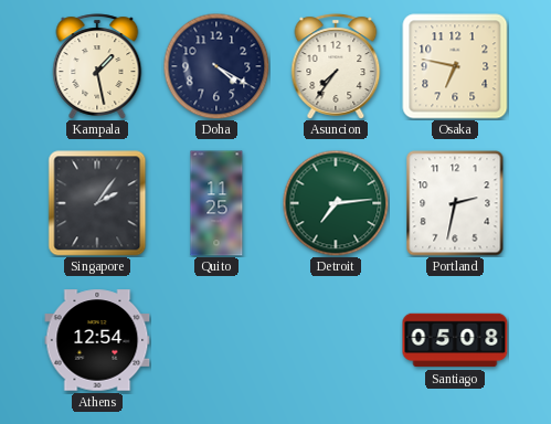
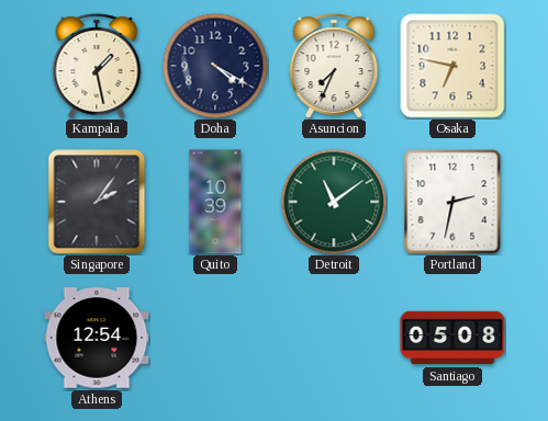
Asuncion: 7:36 -> 7:34
Quito: 11:25 -> 10:39
Detroit: 7:14 -> 11:09
